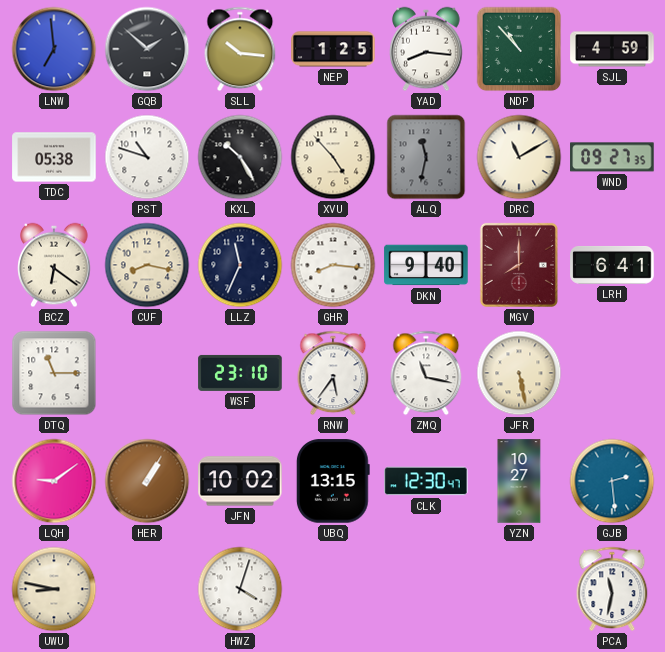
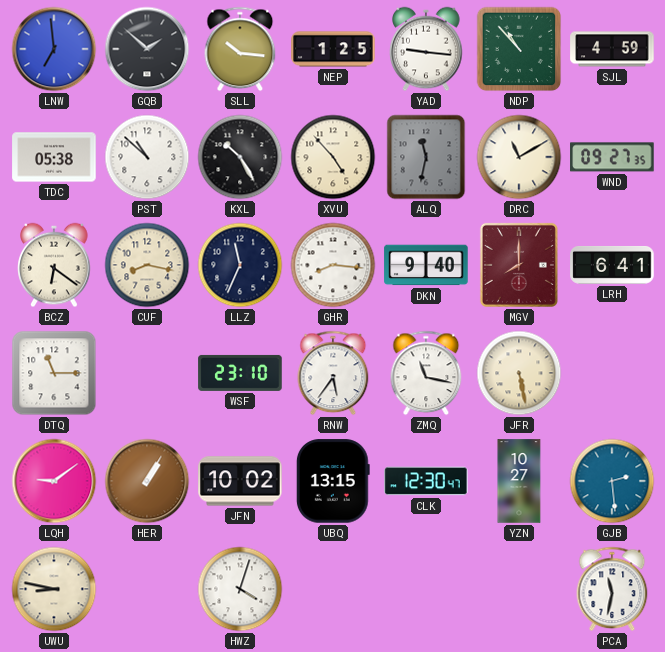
YAD: 8:16 -> 9:16
PST: 10:48 -> 10:52
